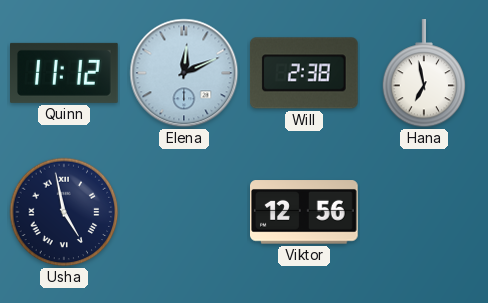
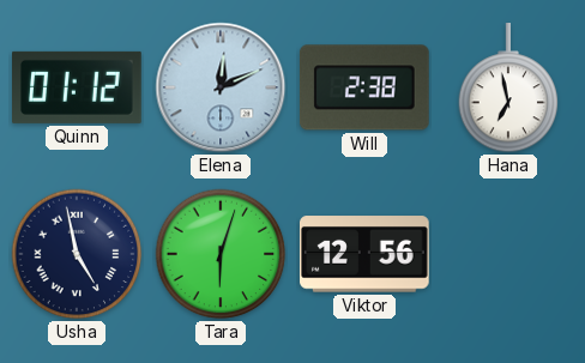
Quinn: 11:12 -> 01:12
Tara: none -> 6:03
